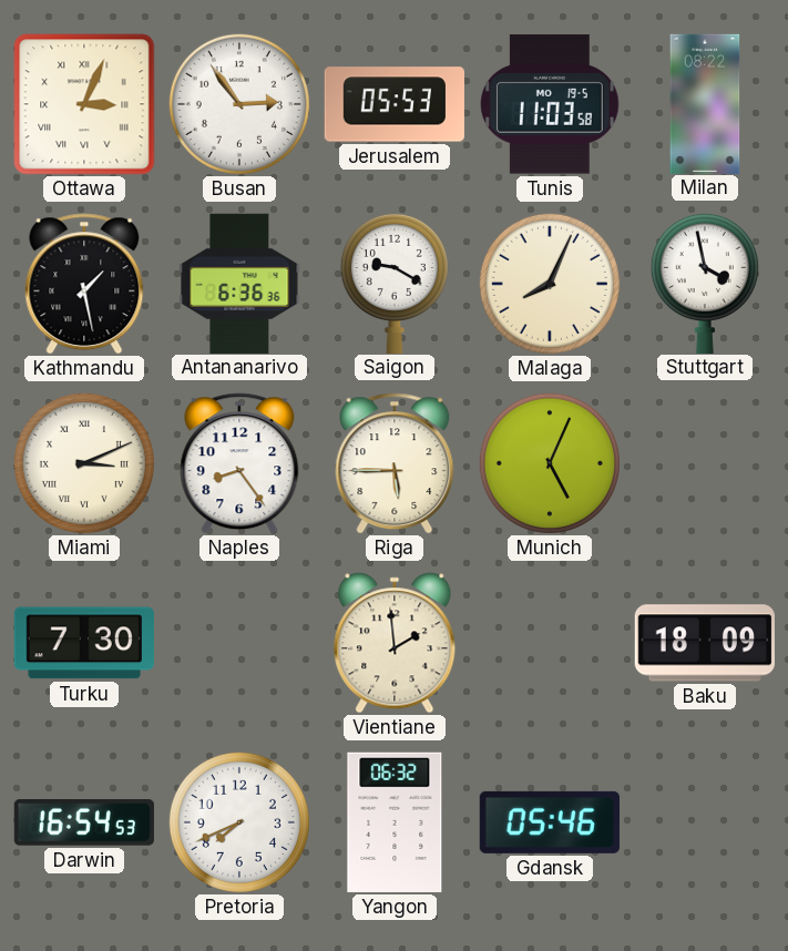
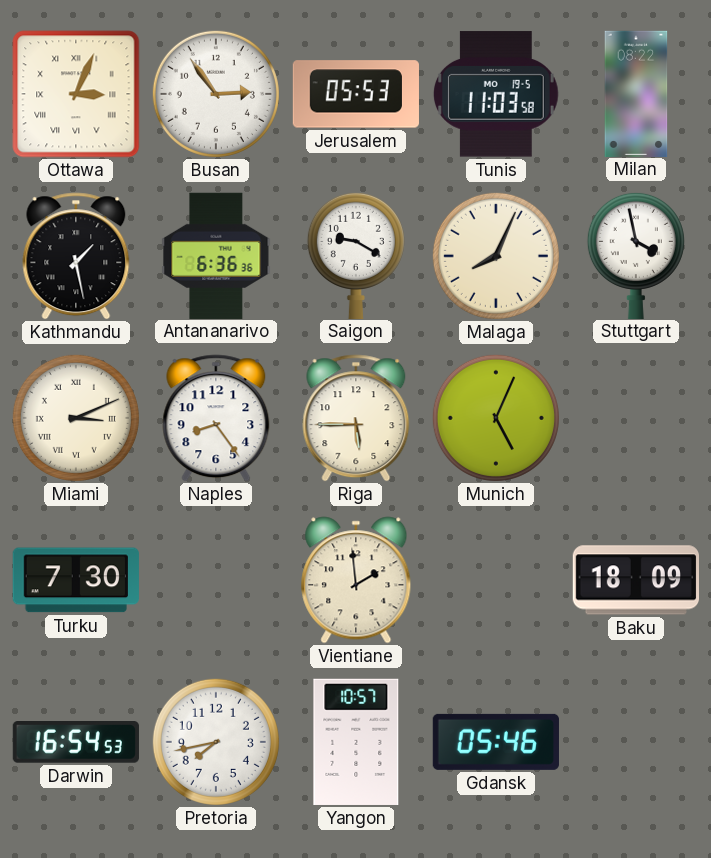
Pretoria: 7:41 -> 7:43
Yangon: 06:32 -> 10:57
